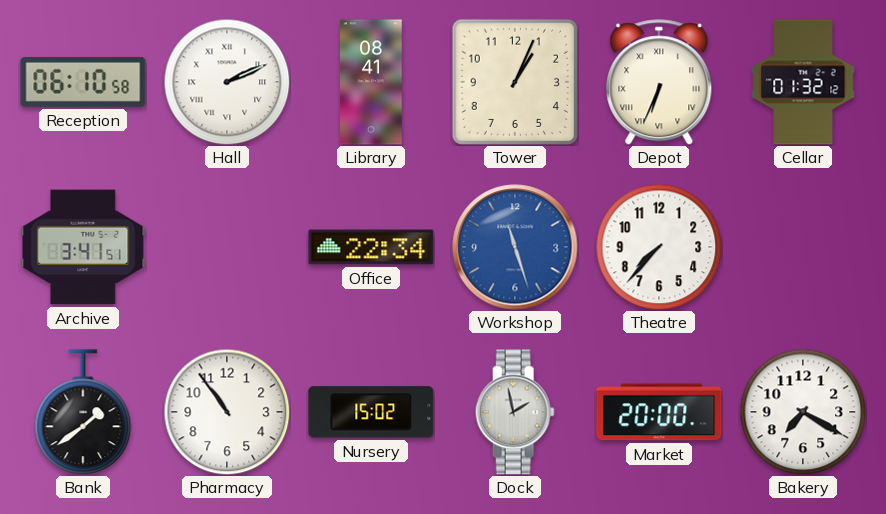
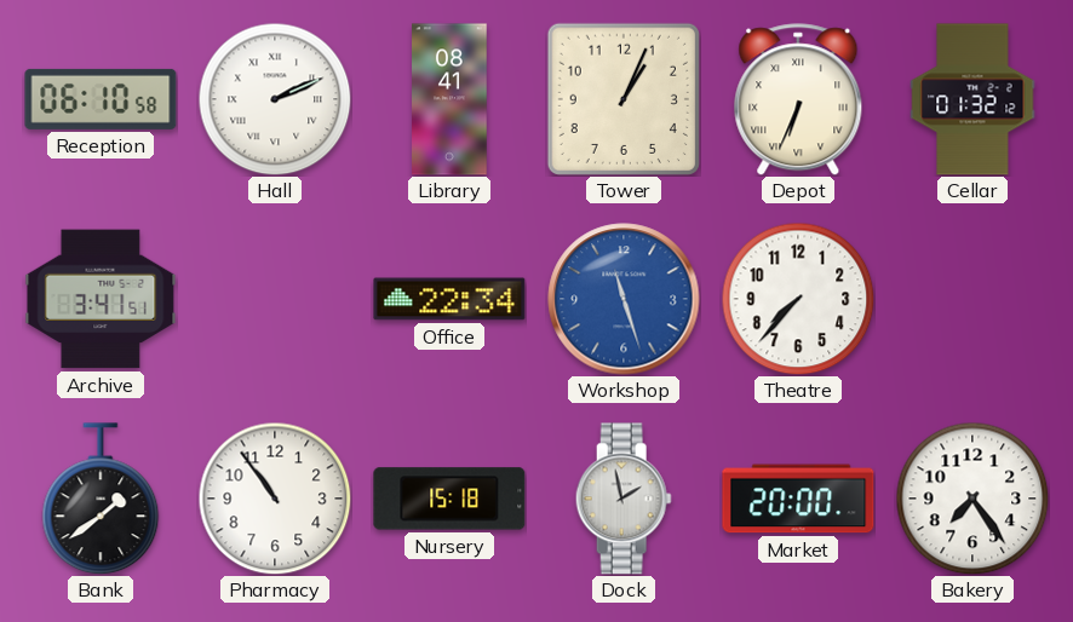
Nursery: 15:02 -> 15:18
Bakery: 7:20 -> 7:24
